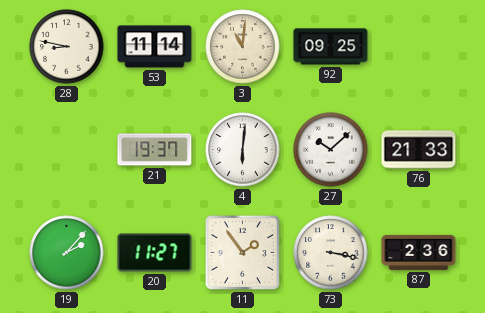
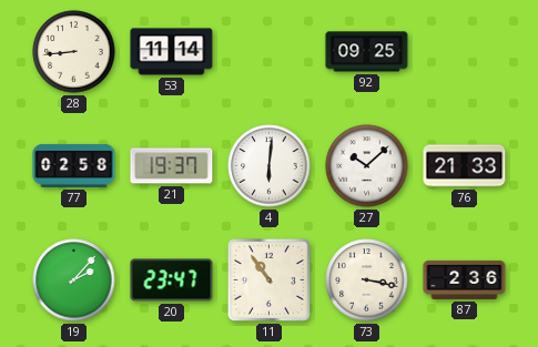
28: 8:47 -> 8:44
3: 11:01 -> none
77: none -> 02:58
20: 11:27 -> 23:47
11: 1:54 -> 10:54
